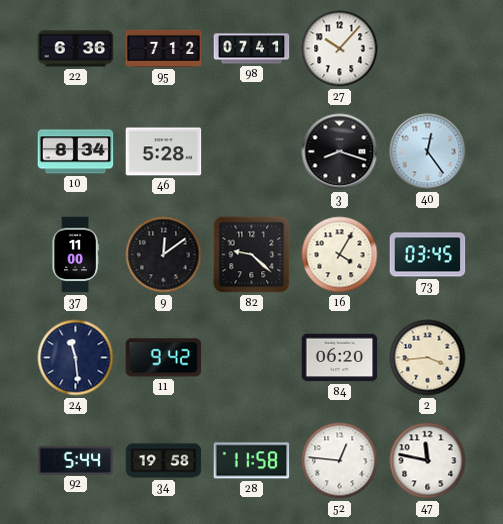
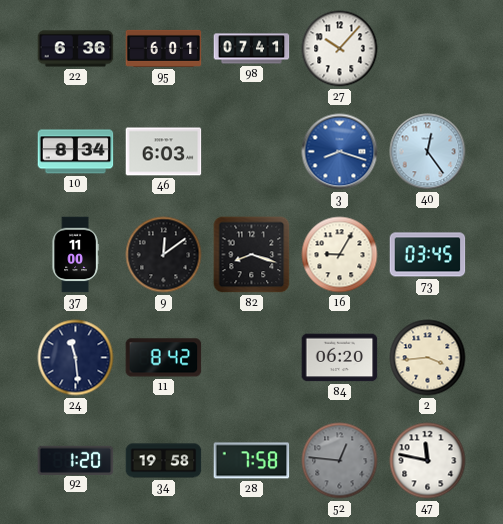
95: 7:12 -> 6:01
46: 5:28 -> 6:03
3 dial: black -> blue
82: 9:22 -> 8:18
16: 4:05 -> 9:05
11: 9:42 -> 8:42
92: 5:44 -> 1:20
28: 11:58 -> 7:58
52 dial: white -> grey
